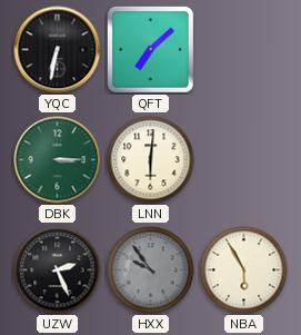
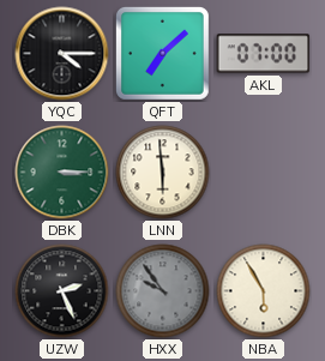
YQC: 6:32 -> 4:15
AKL: none -> 07:00
LNN: 6:01 -> 5:59
